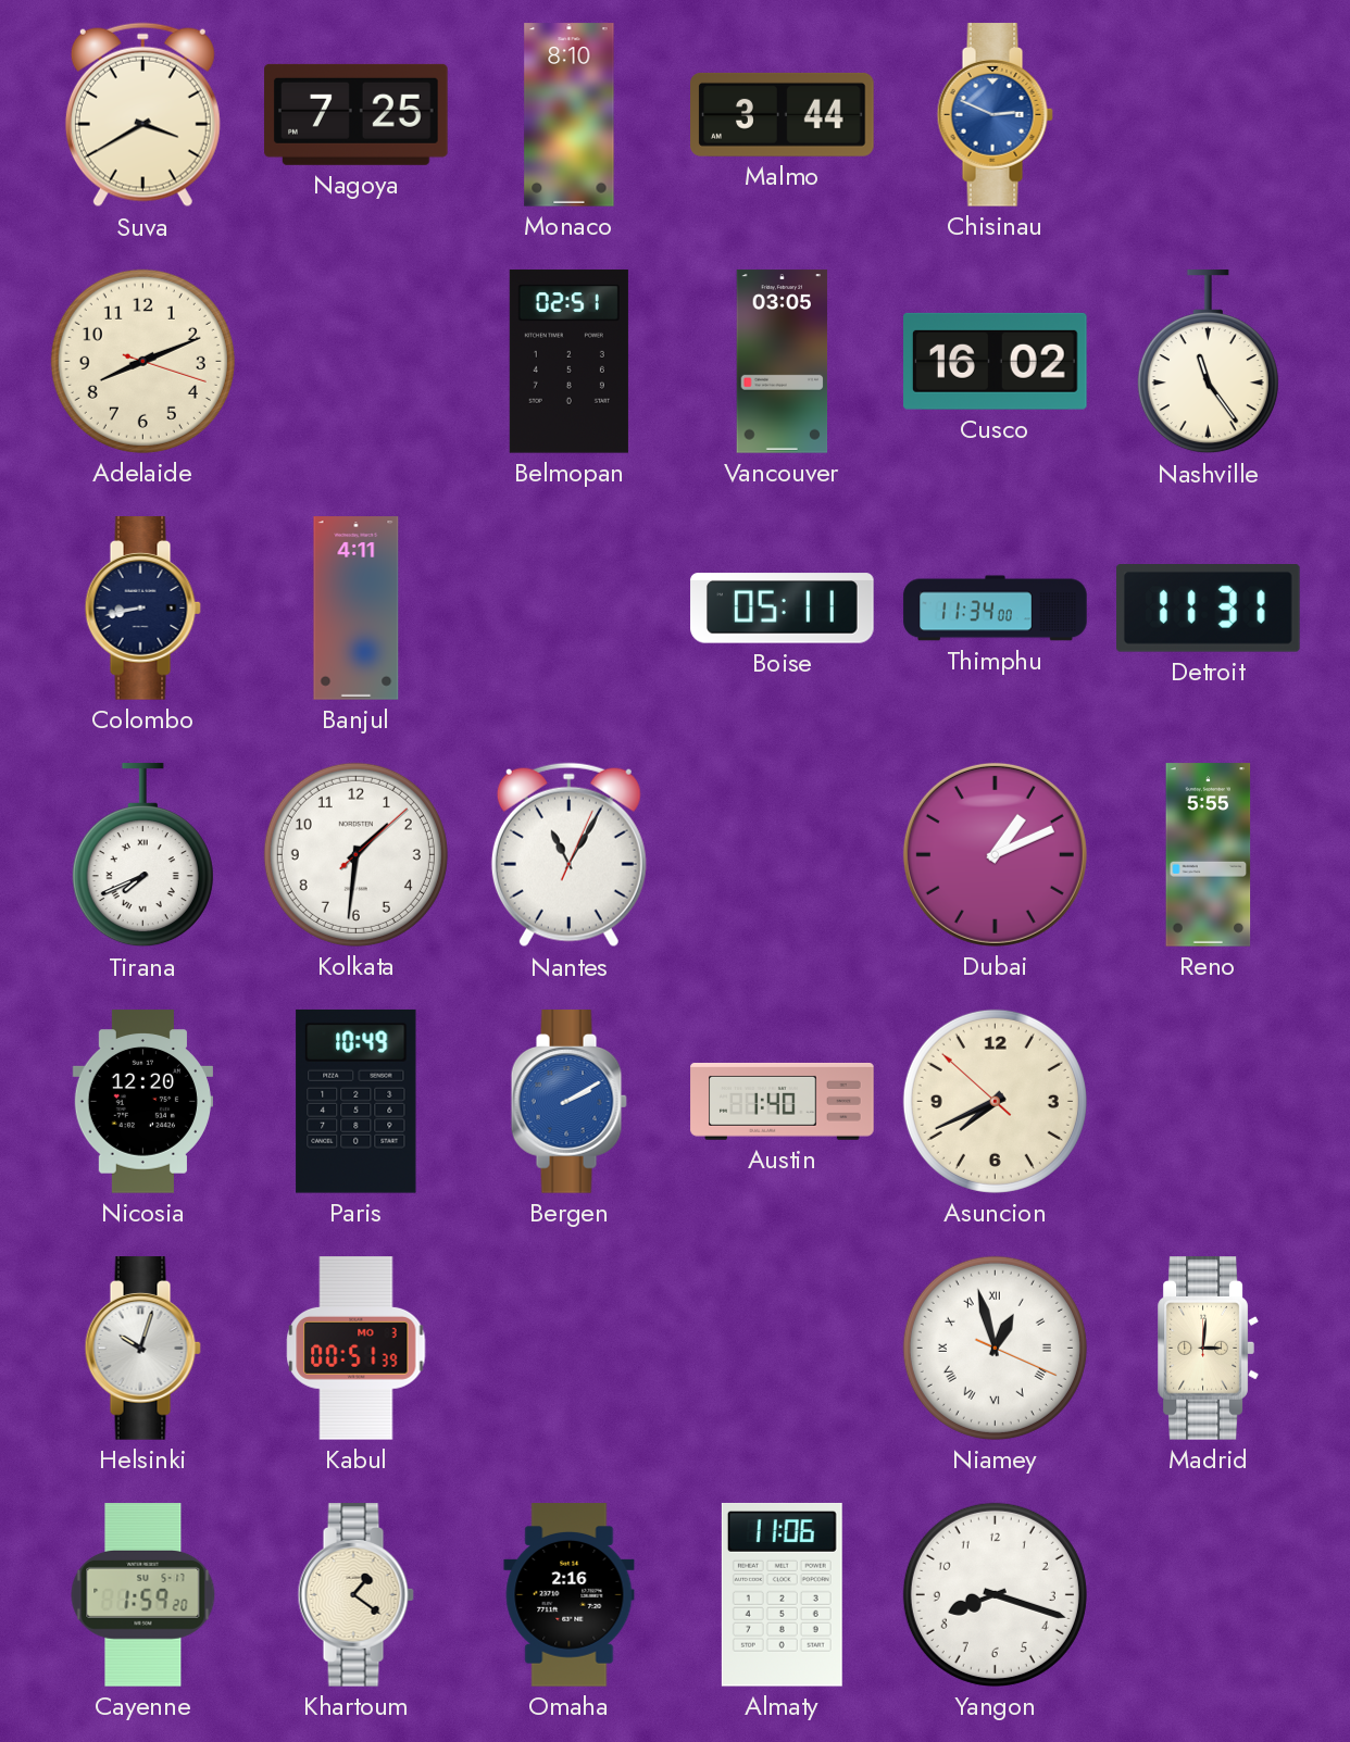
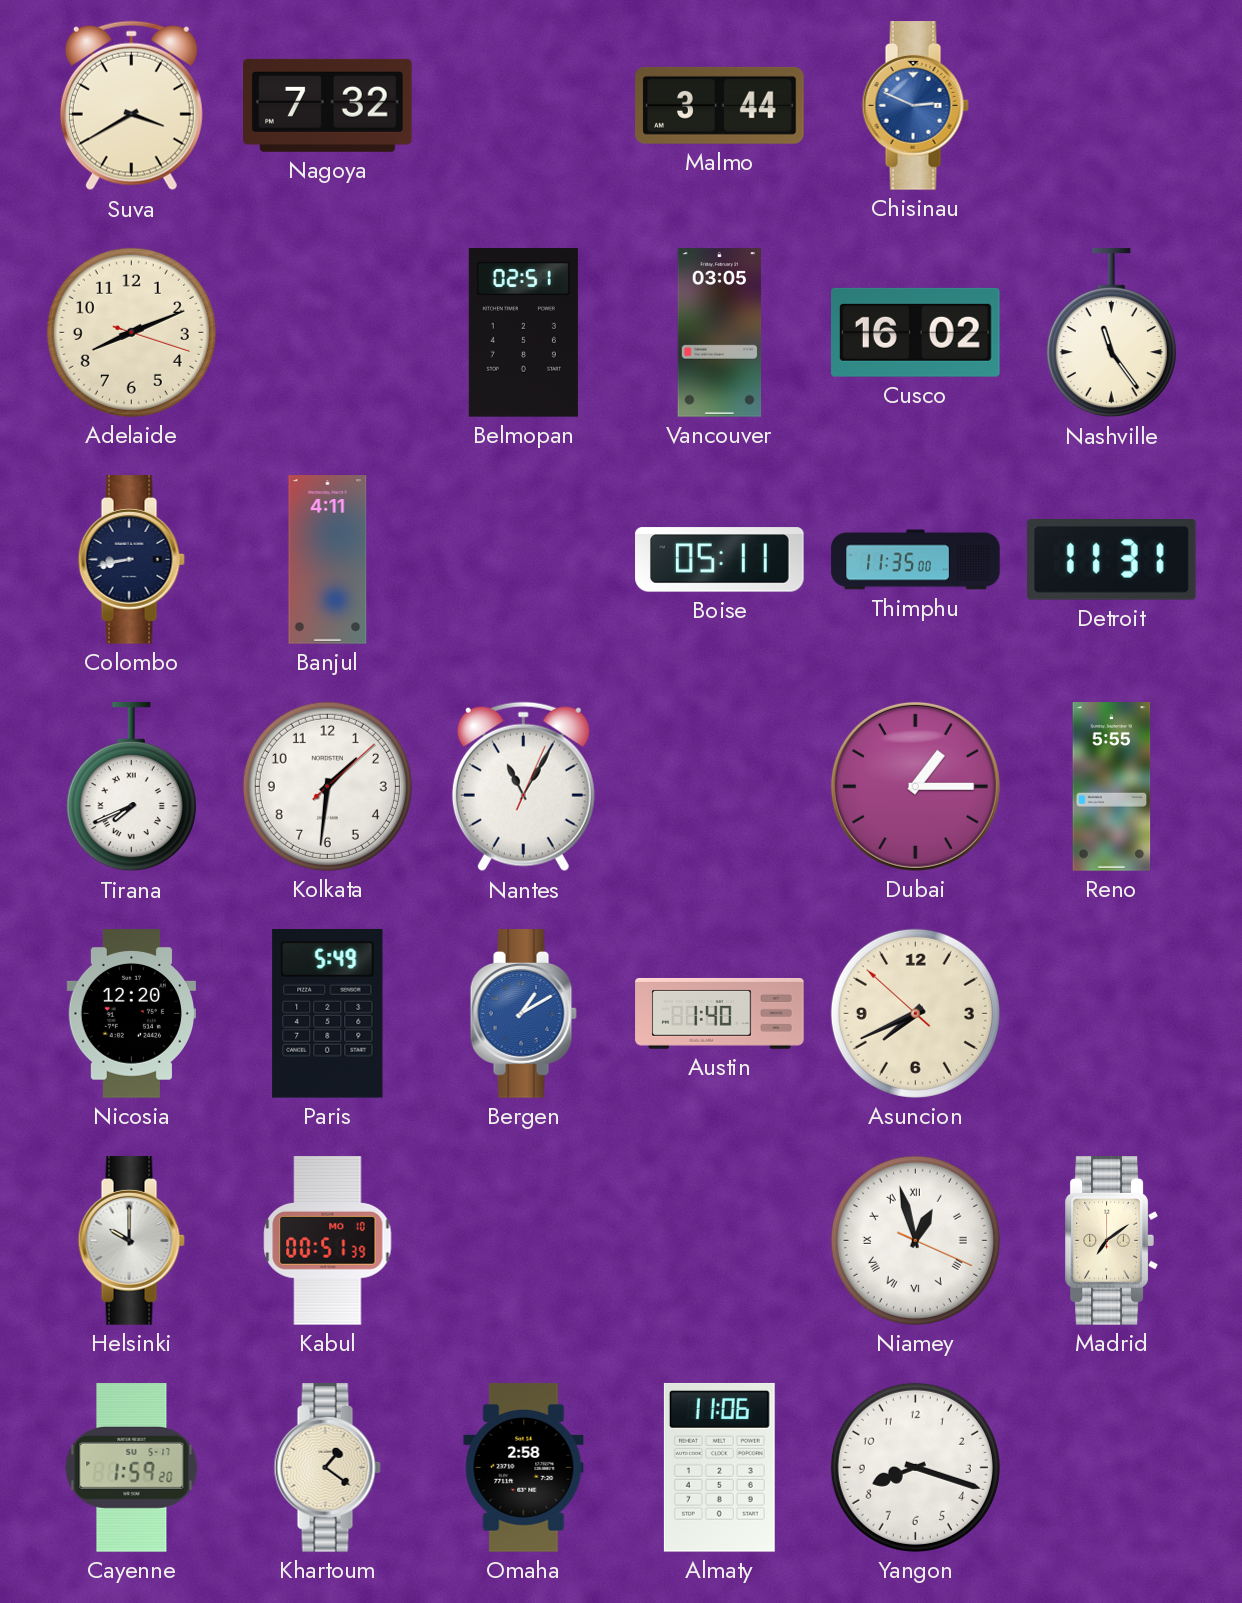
Nagoya: 7:25 -> 7:32
Monaco: 8:10 -> none
Thimphu: 11:34 -> 11:35
Dubai: 1:11 -> 1:15
Paris: 10:49 -> 5:49
Bergen: 2:10 -> 1:10
Helsinki: 10:03 -> 10:00
Kabul date: MO 3 -> MO 10
Madrid: 3:01 -> 7:09
Omaha: 2:16 -> 2:58
